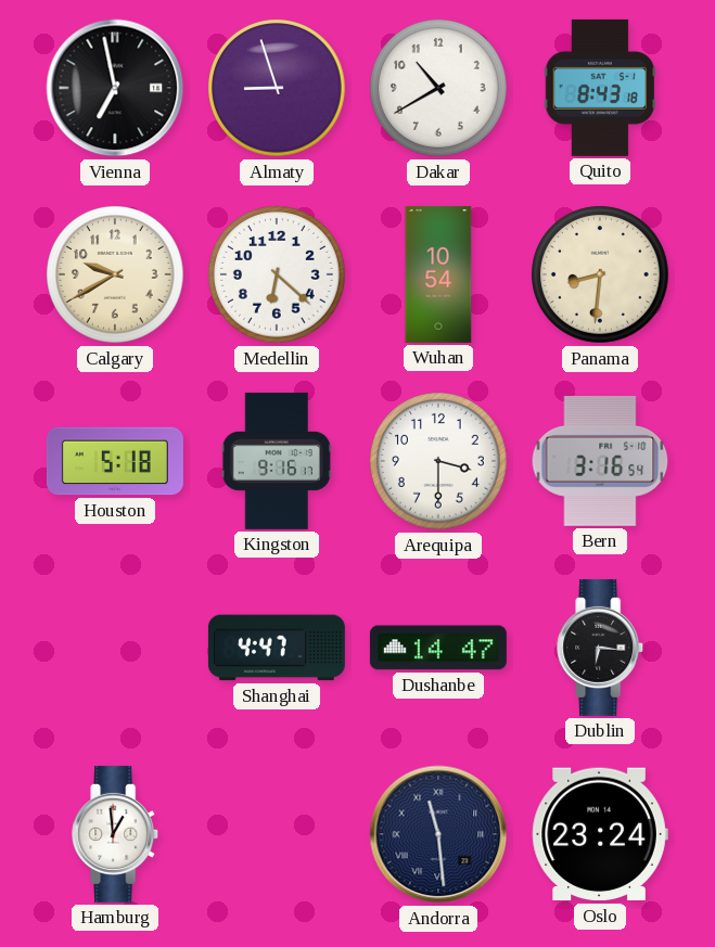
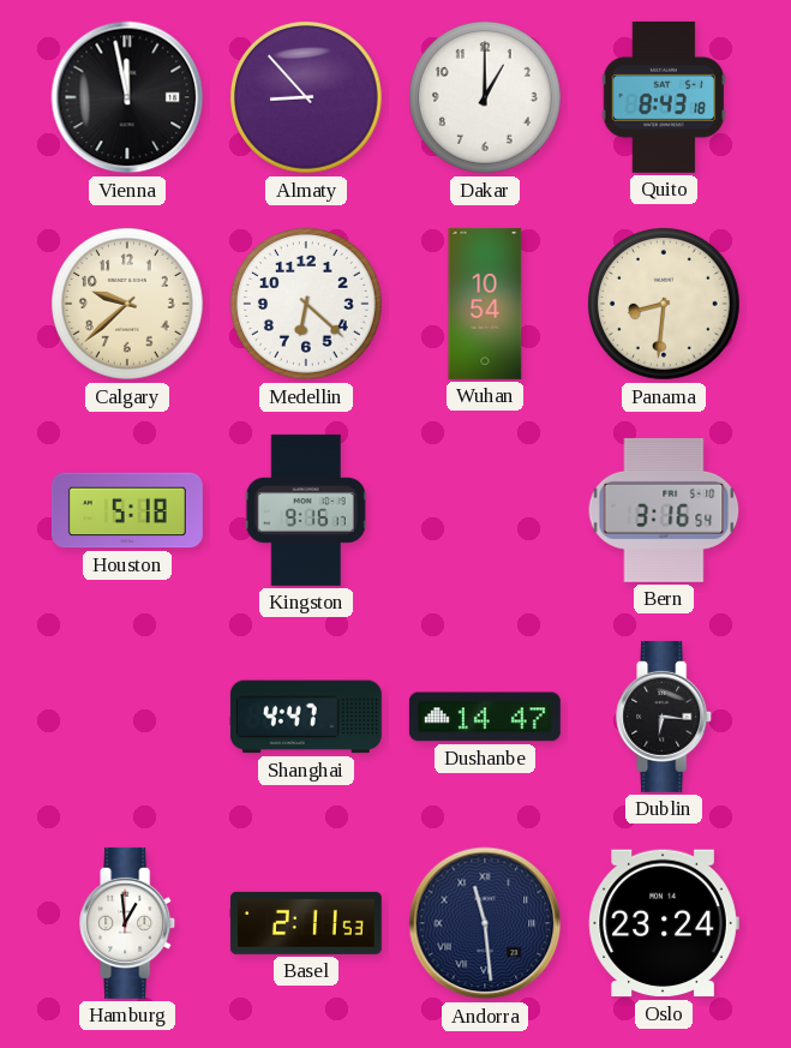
Vienna: 6:58 -> 11:58
Almaty: 8:57 -> 8:53
Dakar: 10:40 -> 1:00
Calgary: 9:40 -> 9:38
Arequipa: 3:30 -> none
Basel: none -> 2:11
